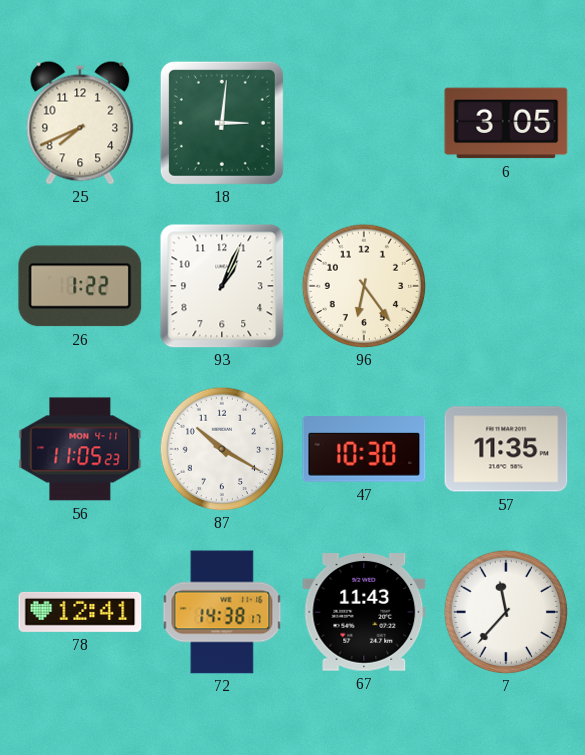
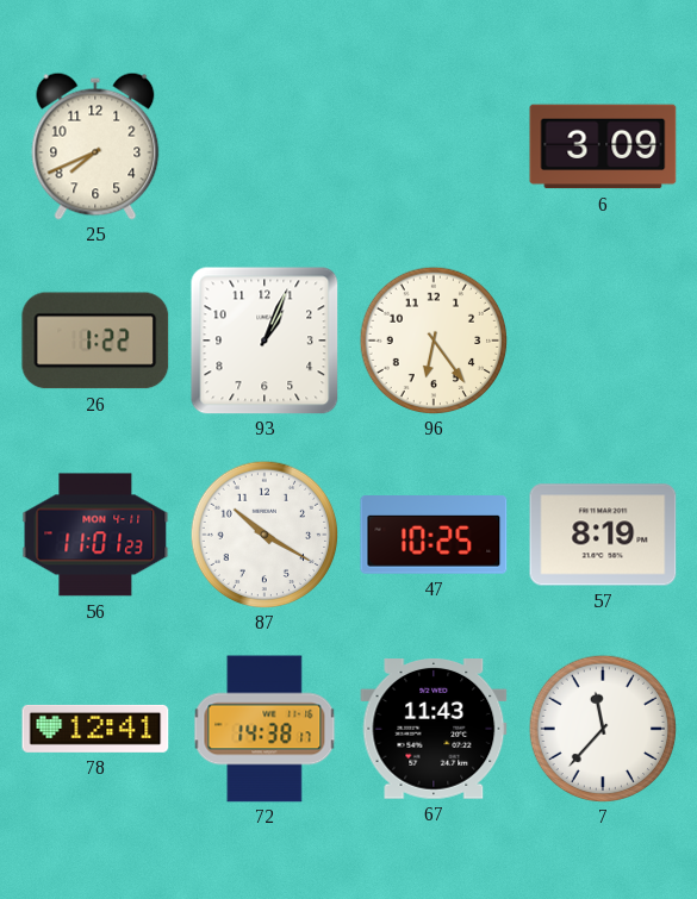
18: 3:01 -> none
6: 3:05 -> 3:09
56: 11:05 -> 11:01
47: 10:30 -> 10:25
57: 11:35 -> 8:19
